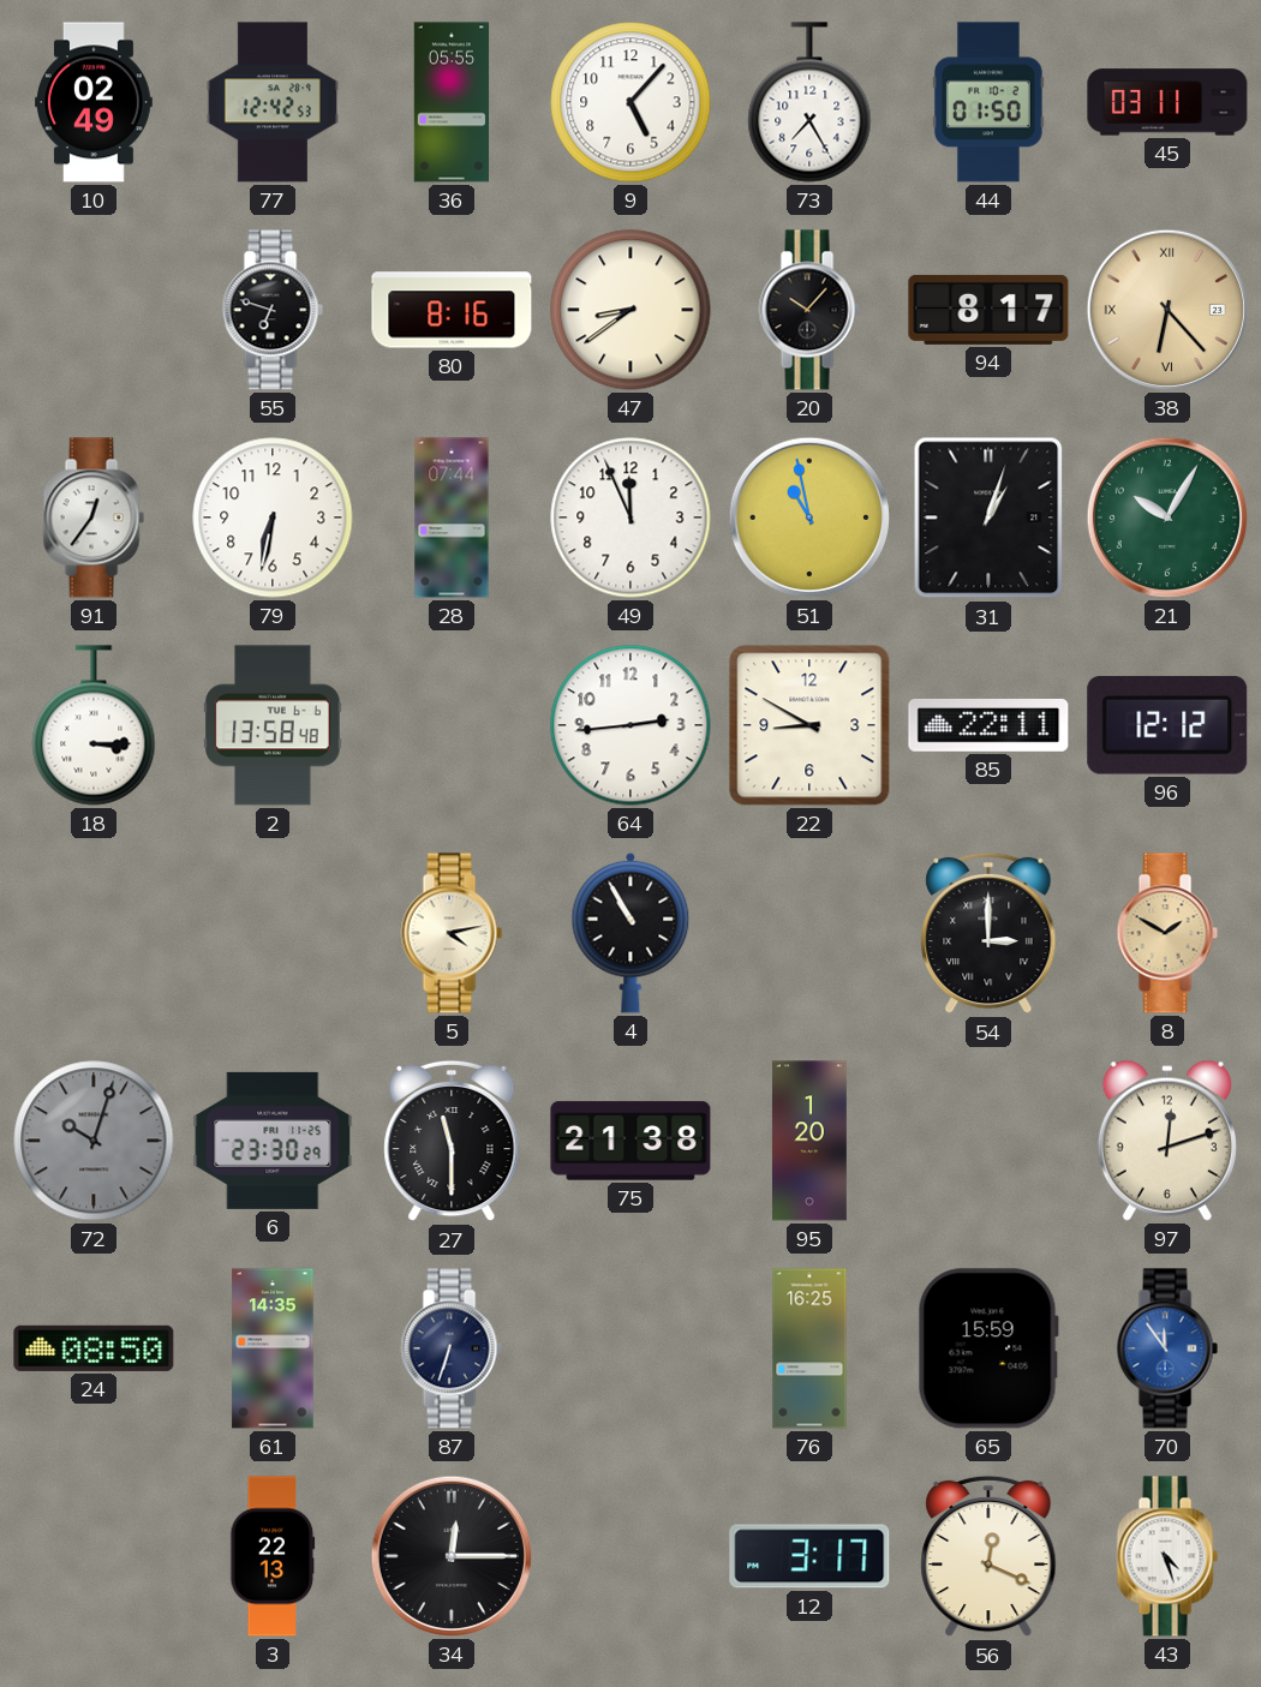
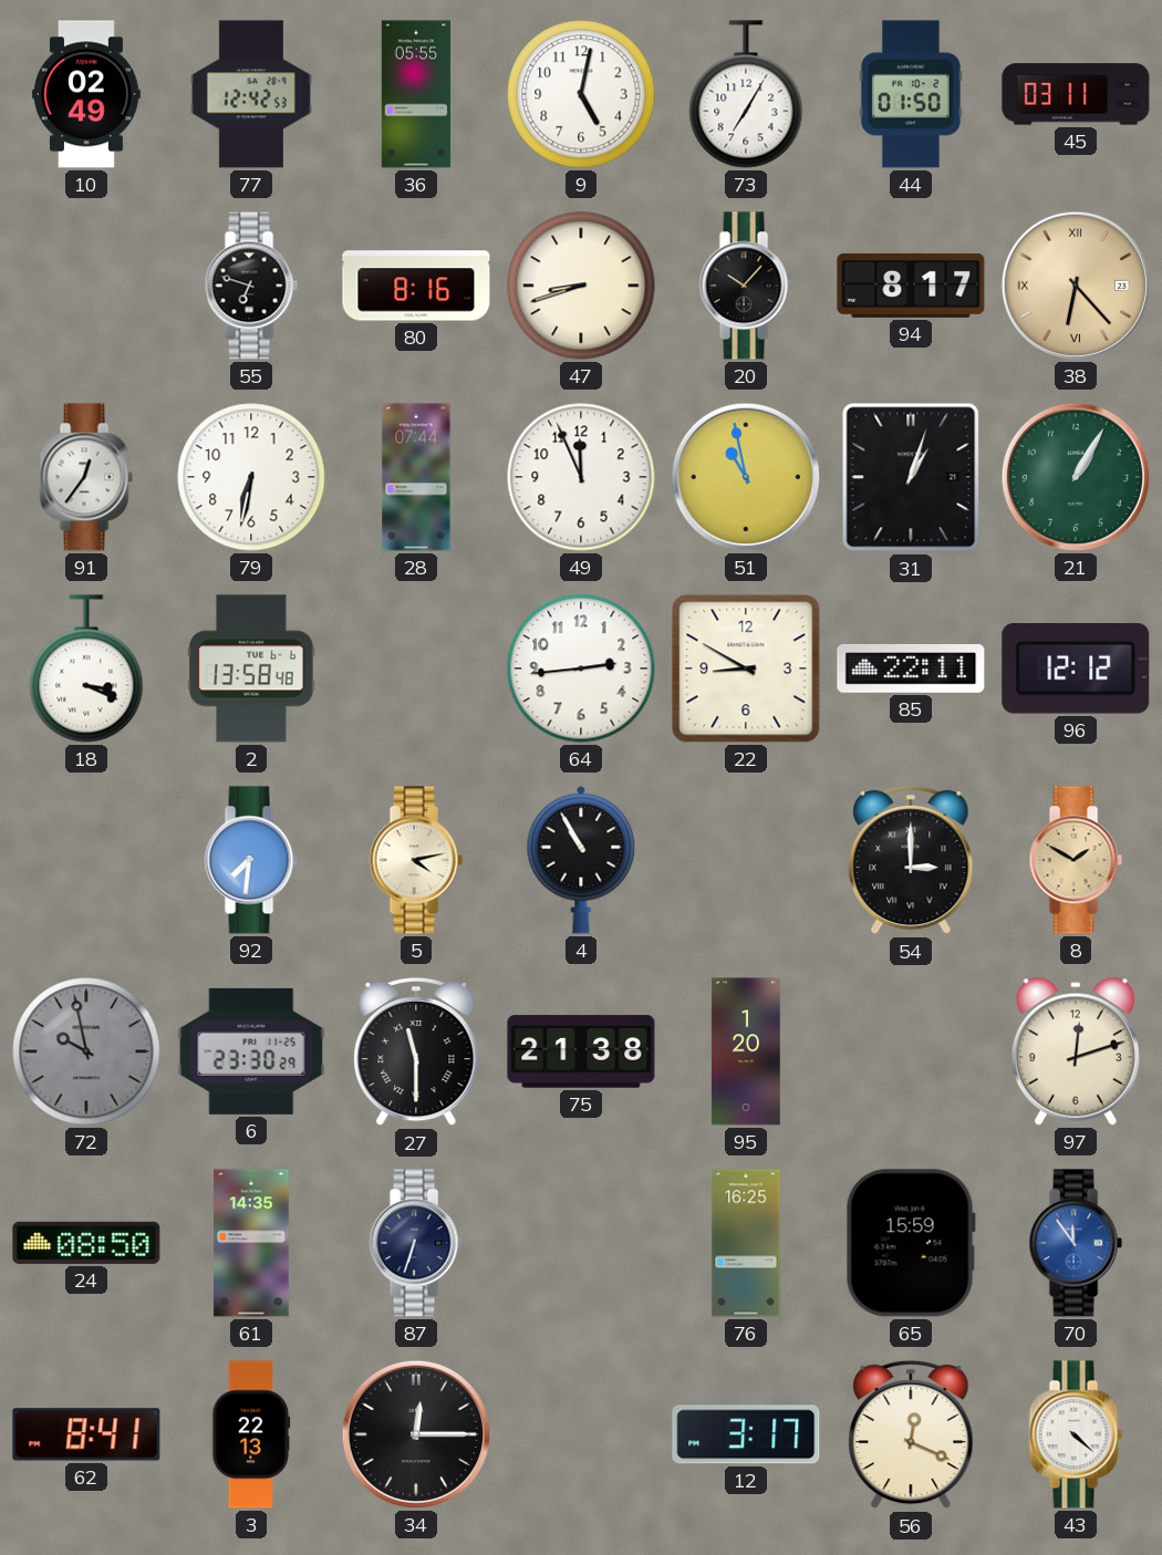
9: 5:07 -> 5:02
73: 7:25 -> 7:05
47: 8:39 -> 8:42
21: 10:05 -> 1:05
18: 3:15 -> 3:19
92: none -> 7:31
72: 10:03 -> 9:58
62: none -> 8:41
43: 4:27 -> 4:22
